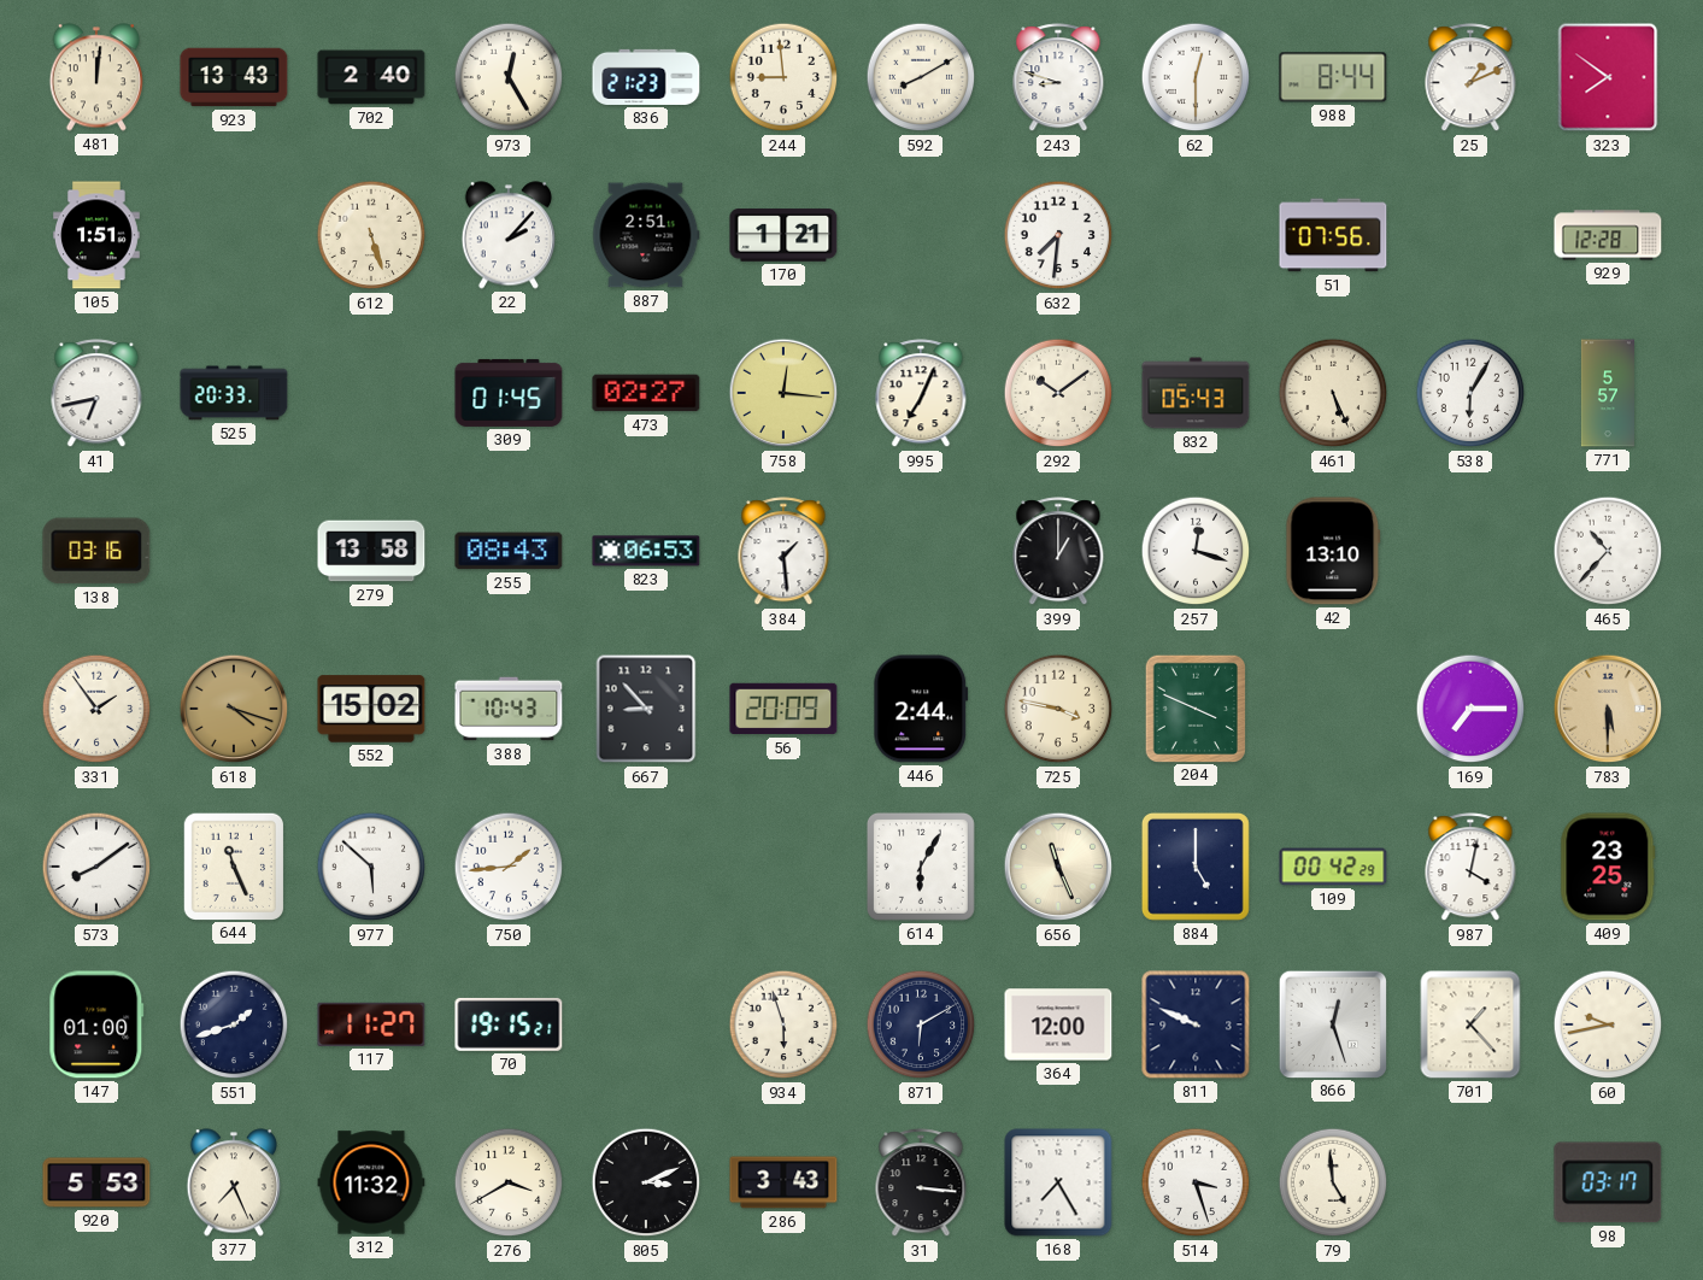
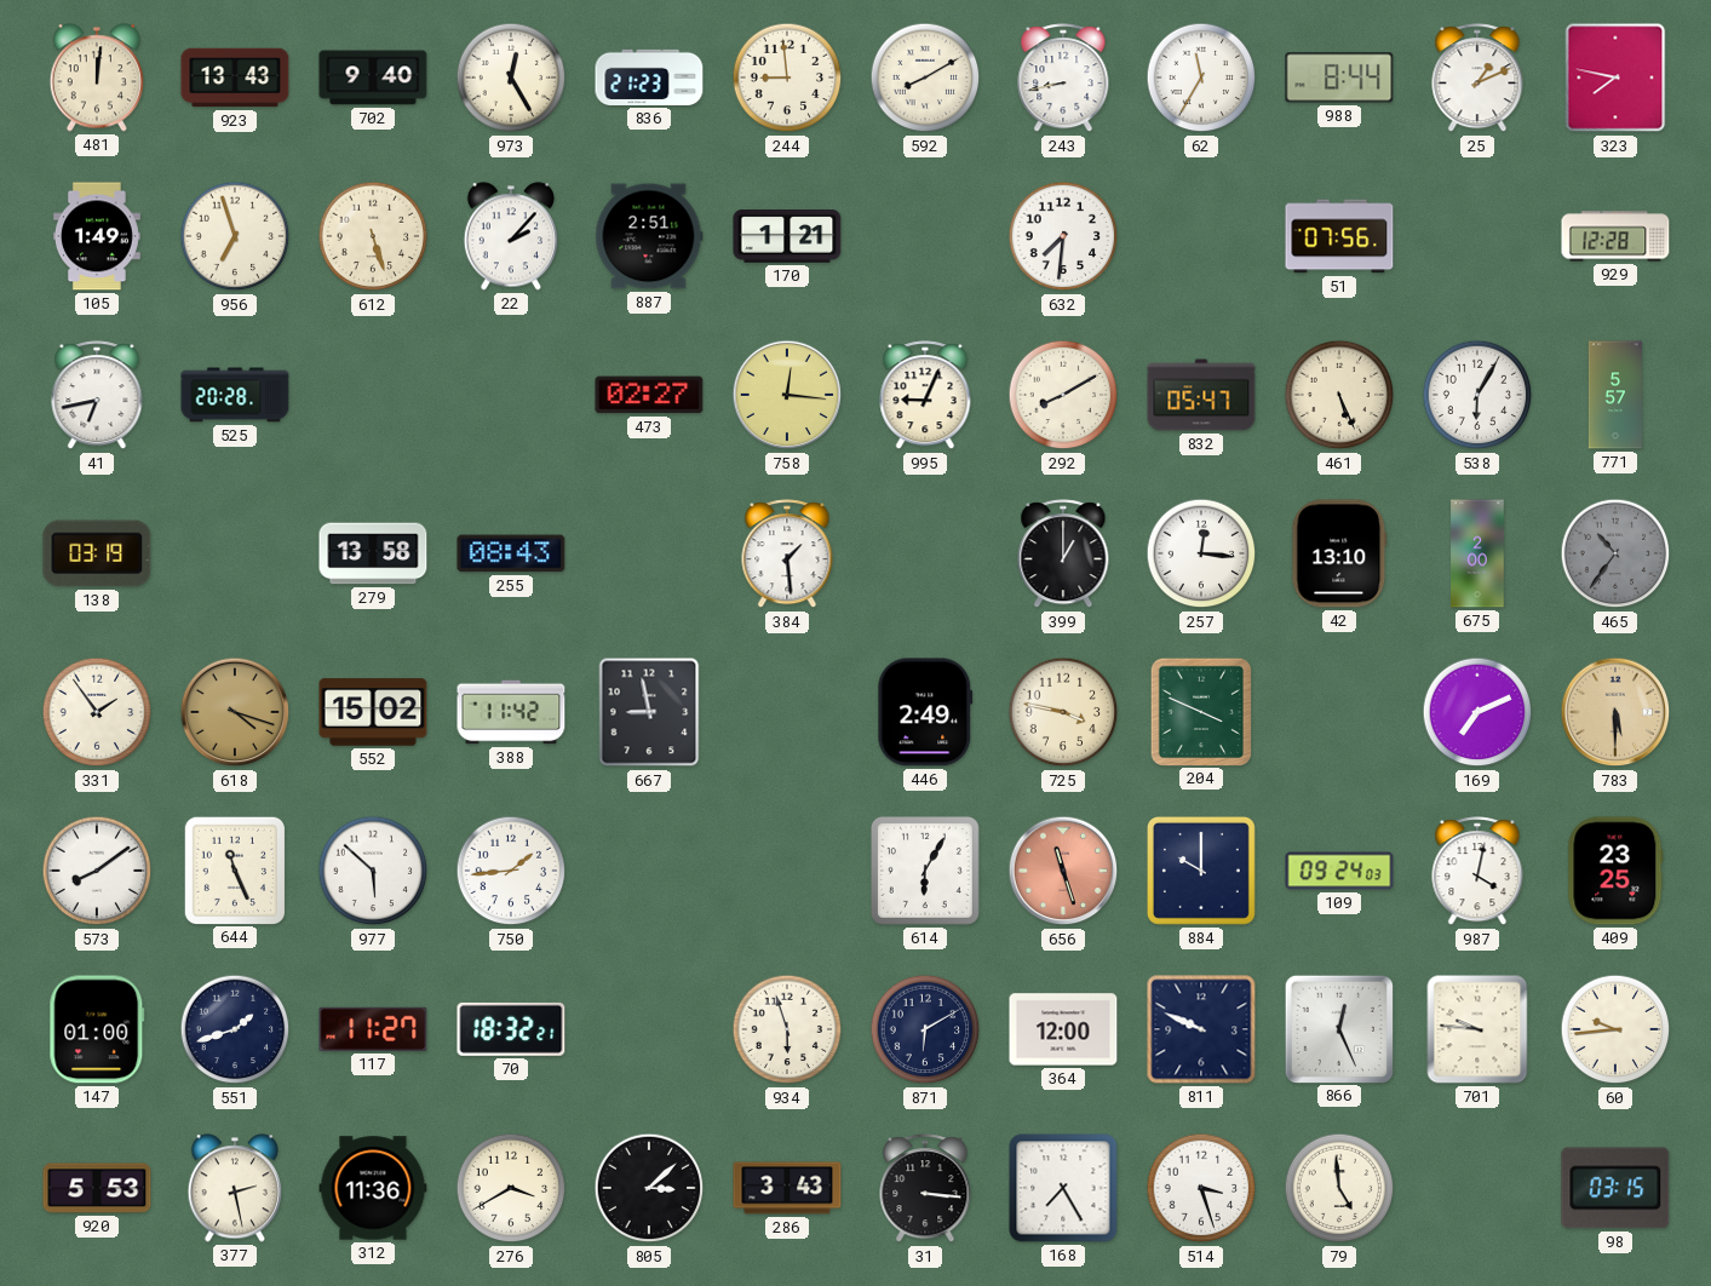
702: 2:40 -> 9:40
243: 8:48 -> 8:43
62: 12:30 -> 11:35
323: 7:51 -> 7:47
105: 1:51 -> 1:49
956: none -> 6:57
525: 20:33 -> 20:28
309: 01:45 -> none
995: 7:04 -> 9:04
292: 10:09 -> 8:10
832: 05:43 -> 05:47
138: 03:16 -> 03:19
823: 06:53 -> none
257: 12:18 -> 12:16
675: none -> 2:00
465: 10:37 -> 10:36
465 dial: white -> grey
388: 10:43 -> 11:42
667: 8:53 -> 8:58
56: 20:09 -> none
446: 2:44 -> 2:49
169: 7:15 -> 7:11
656: 11:26 -> 11:27
656 dial: cream -> salmon
884: 5:00 -> 10:00
109: 00:42 -> 09:24
70: 19:15 -> 18:32
866: 12:27 -> 12:26
701: 1:23 -> 9:46
60: 9:43 -> 9:44
377: 7:26 -> 2:28
312: 11:32 -> 11:36
805: 3:11 -> 3:08
98: 03:17 -> 03:15
